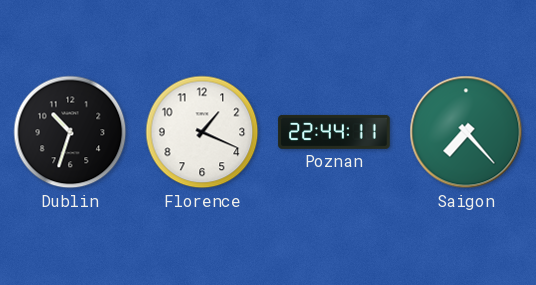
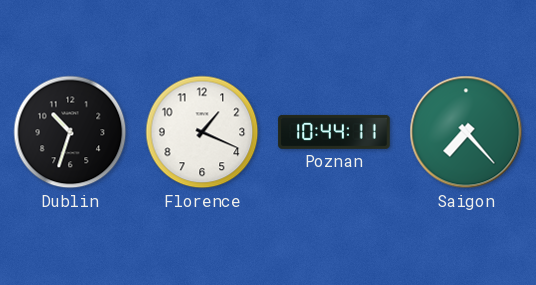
Poznan: 22:44 -> 10:44
